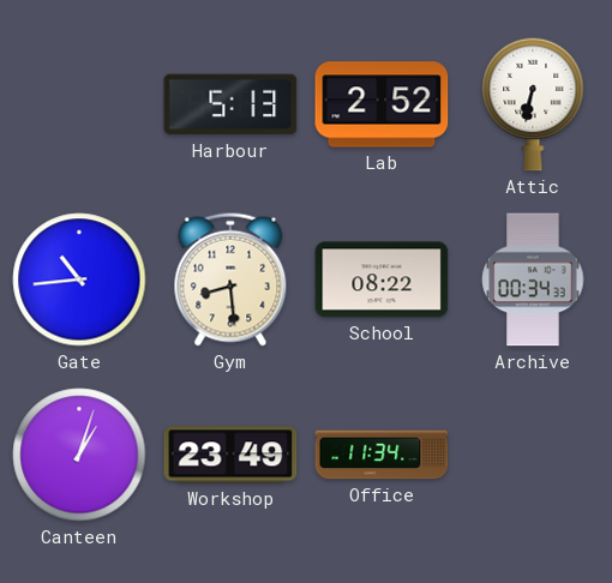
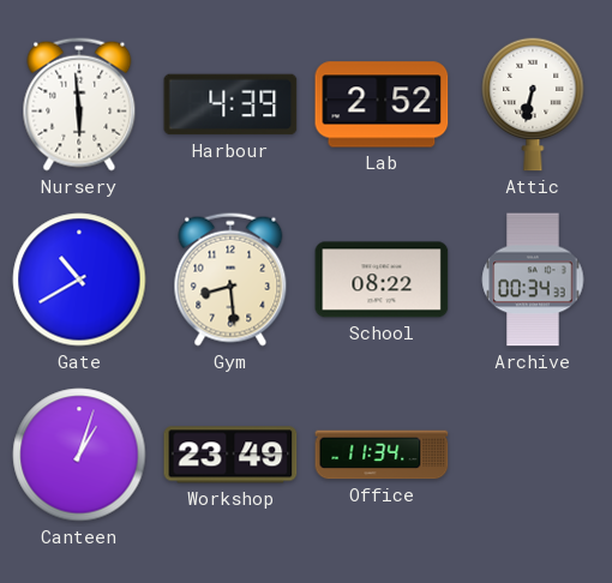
Nursery: none -> 5:59
Harbour: 5:13 -> 4:39
Gate: 10:44 -> 10:40
